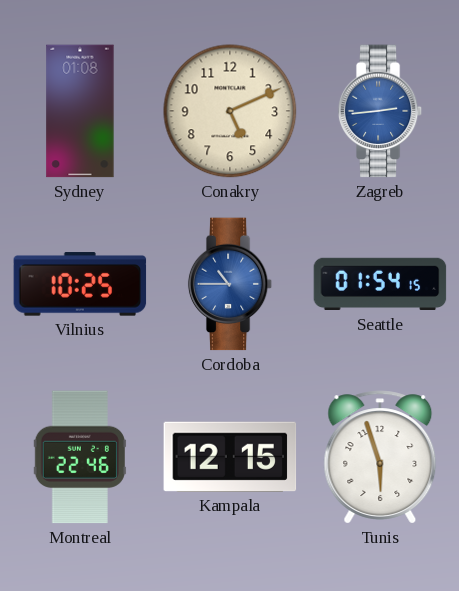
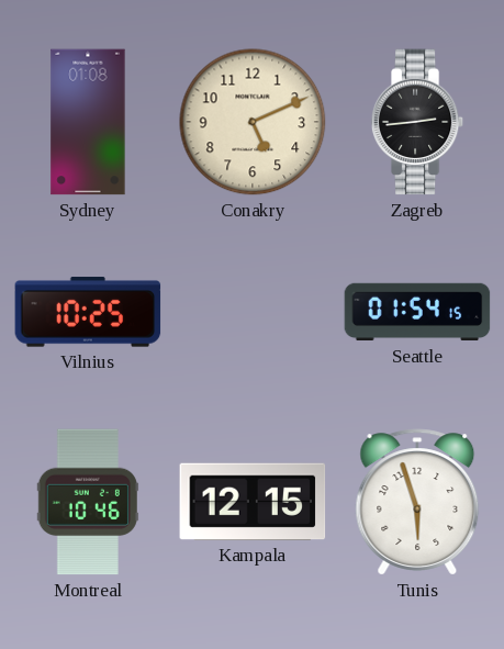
Zagreb dial: blue -> black
Cordoba: 10:45 -> none
Montreal: 22:46 -> 10:46
